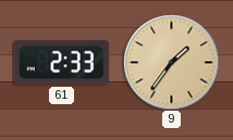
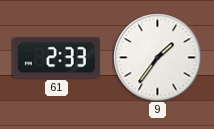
9 dial: champagne -> white
